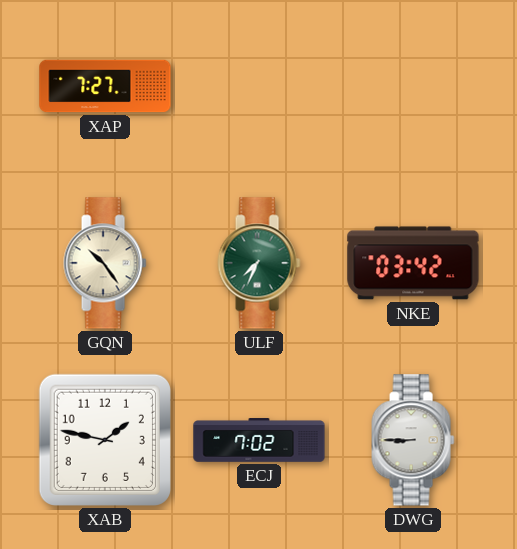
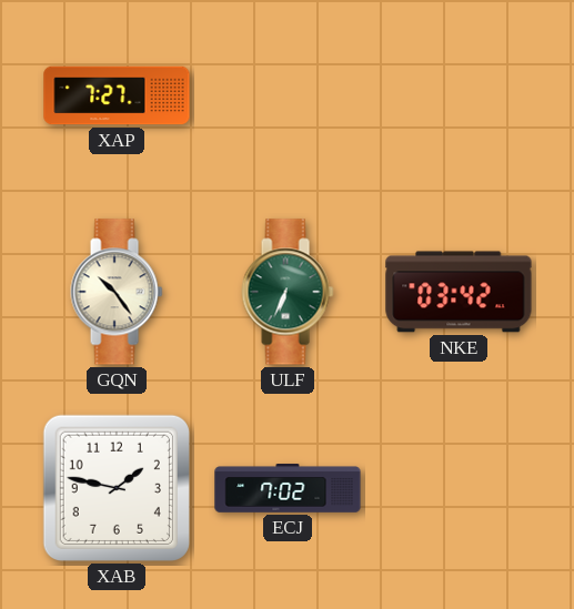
ULF: 7:34 -> 6:34
DWG: 8:45 -> none
